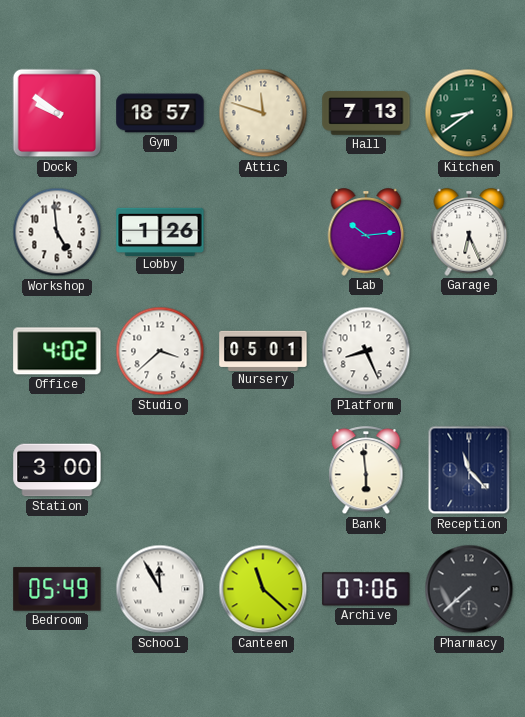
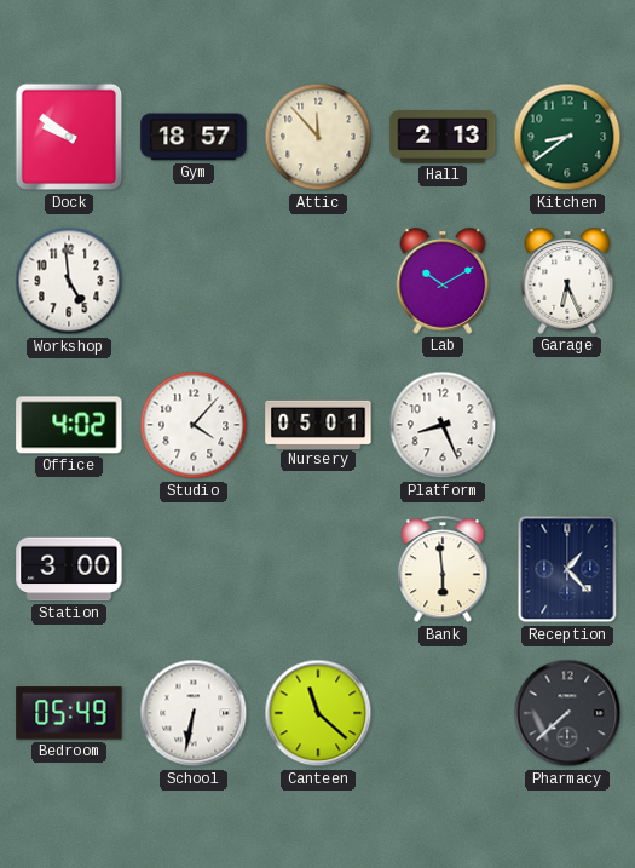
Attic: 11:48 -> 11:53
Hall: 7:13 -> 2:13
Lobby: 1:26 -> none
Lab: 10:14 -> 10:10
Studio: 3:38 -> 4:07
Reception: 11:23 -> 1:23
School: 11:55 -> 6:32
Archive: 07:06 -> none
